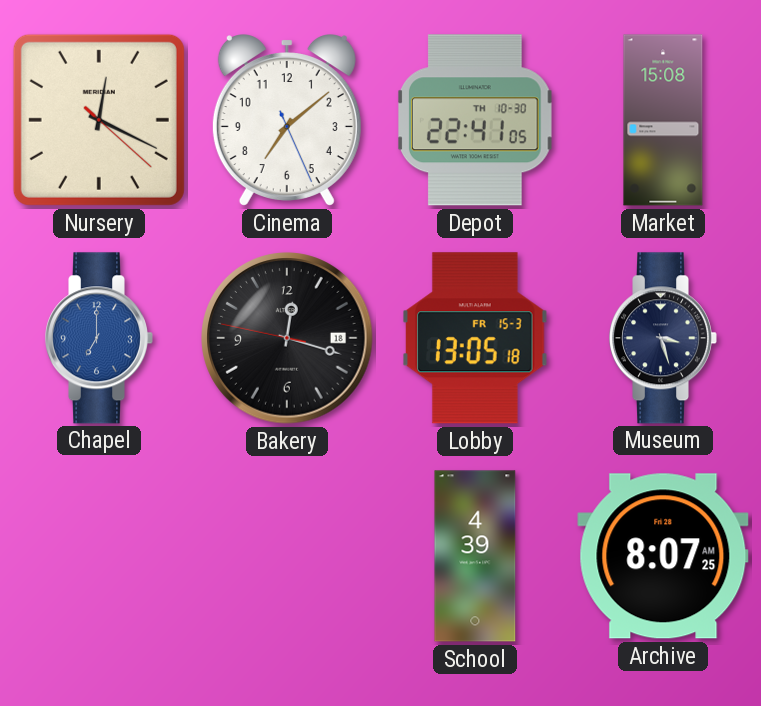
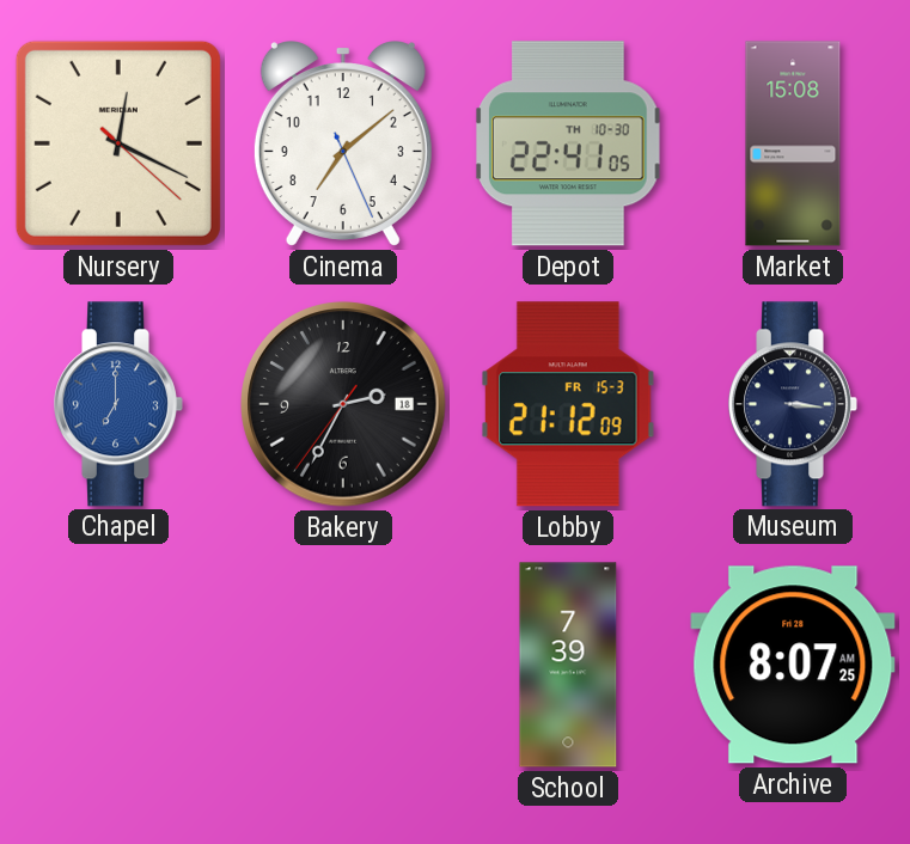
Bakery: 12:17 -> 2:34
Lobby: 13:05 -> 21:12
Museum: 3:27 -> 3:16
School: 4:39 -> 7:39
